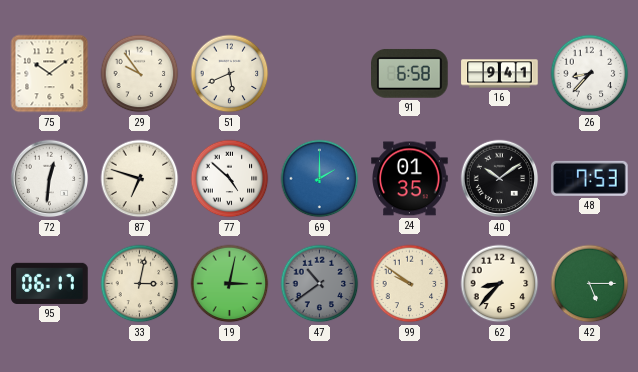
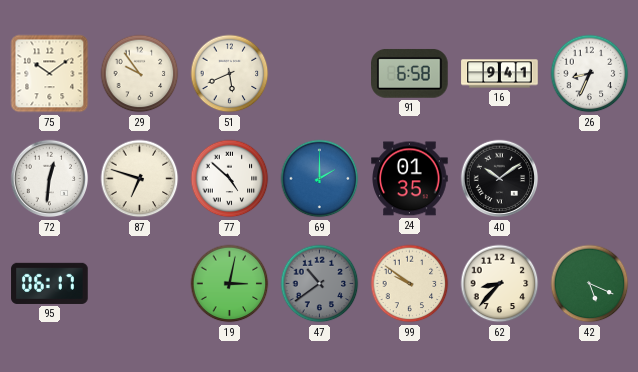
26: 8:37 -> 8:34
48: 7:53 -> none
33: 3:02 -> none
42: 5:15 -> 5:19
